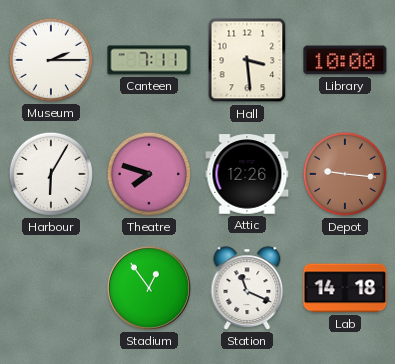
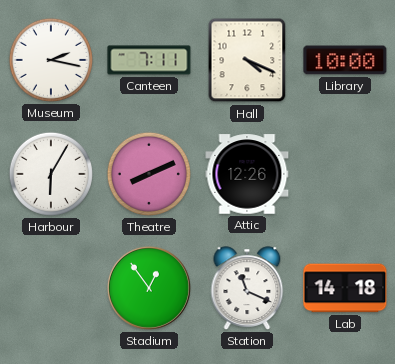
Museum: 2:15 -> 2:17
Hall: 3:29 -> 4:19
Theatre: 7:48 -> 8:11
Depot: 9:16 -> none
